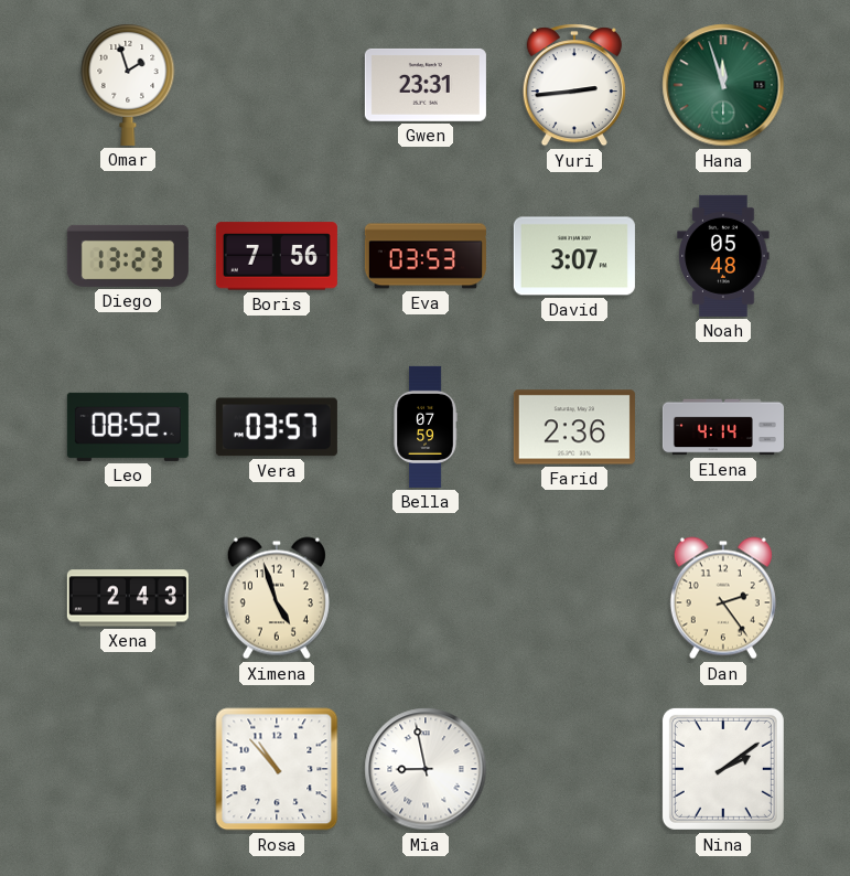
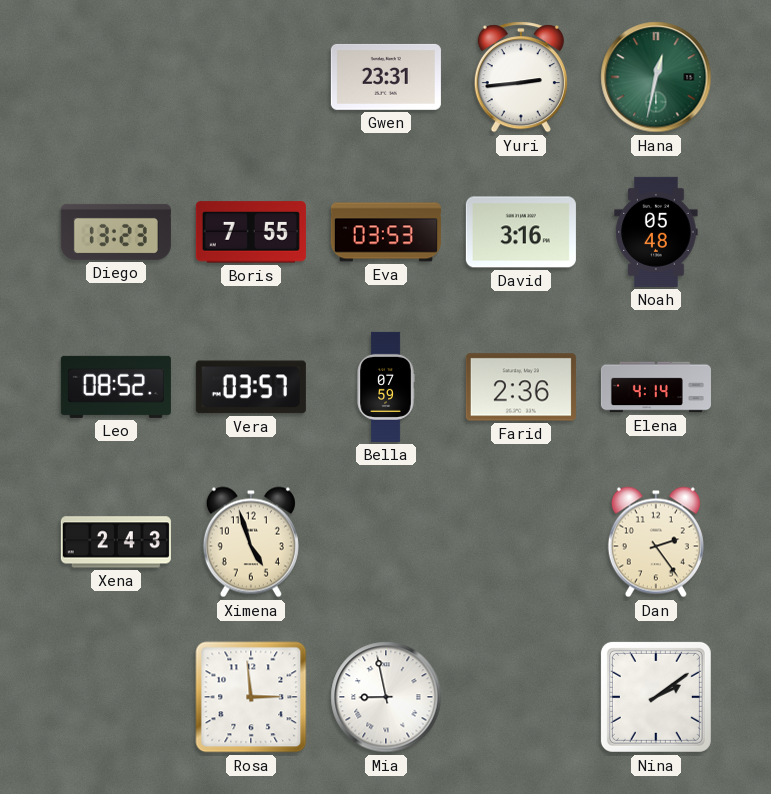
Omar: 1:57 -> none
Hana: 11:57 -> 12:32
Boris: 7:56 -> 7:55
David: 3:07 -> 3:16
Rosa: 10:53 -> 2:59
